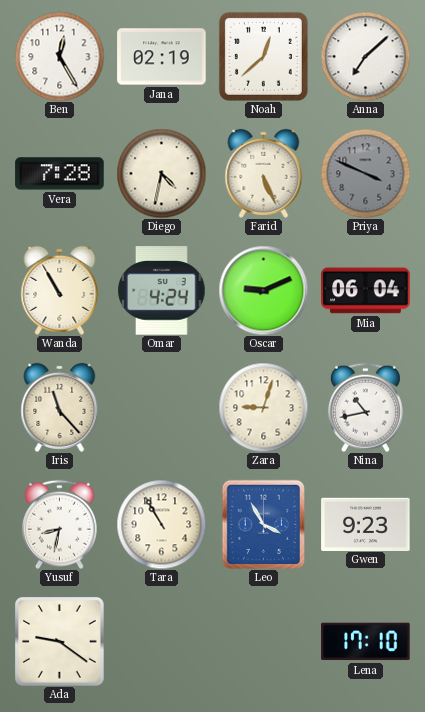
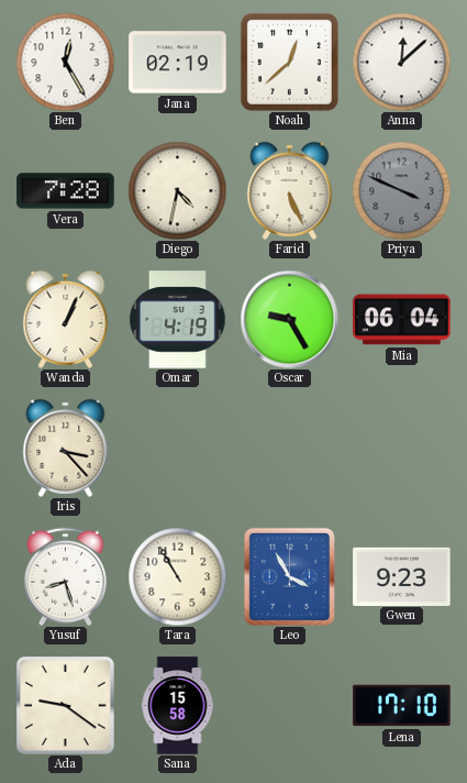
Anna: 7:08 -> 12:08
Wanda: 10:55 -> 1:04
Omar: 4:24 -> 4:19
Oscar: 9:11 -> 9:25
Iris: 11:23 -> 3:23
Zara: 9:03 -> none
Nina: 10:43 -> none
Yusuf: 8:32 -> 8:27
Sana: none -> 15:58
